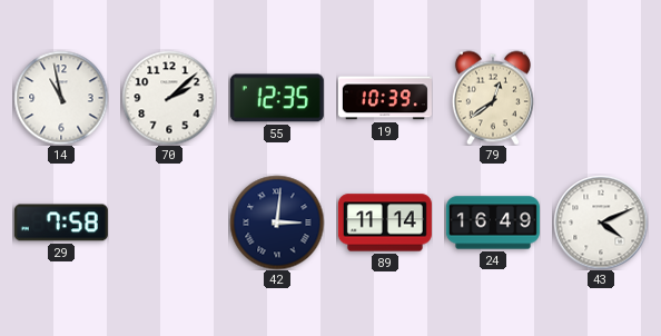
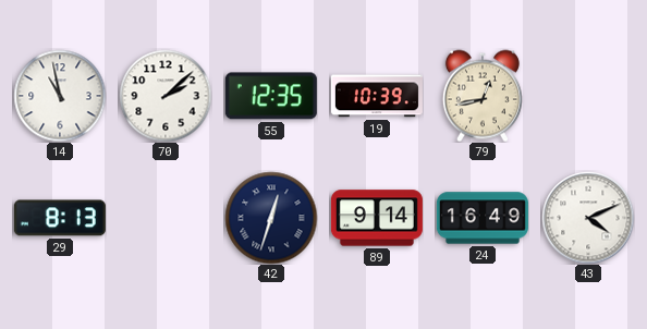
79: 12:39 -> 12:43
29: 7:58 -> 8:13
42: 3:01 -> 12:33
89: 11:14 -> 9:14
